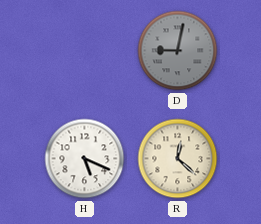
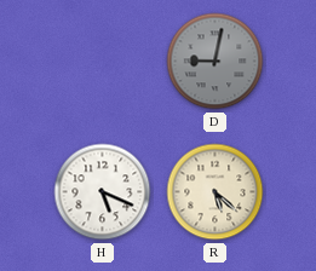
R: 12:22 -> 5:22
